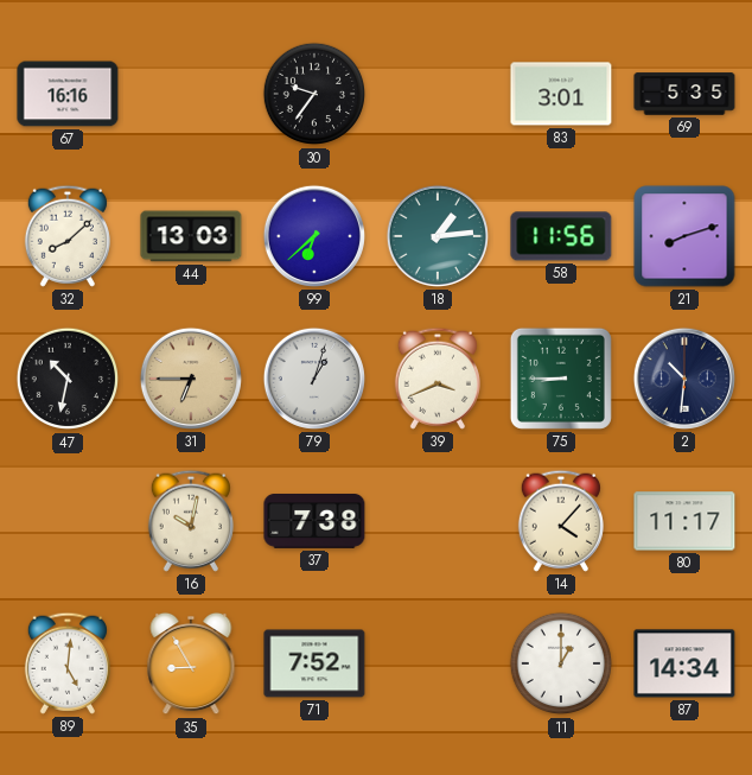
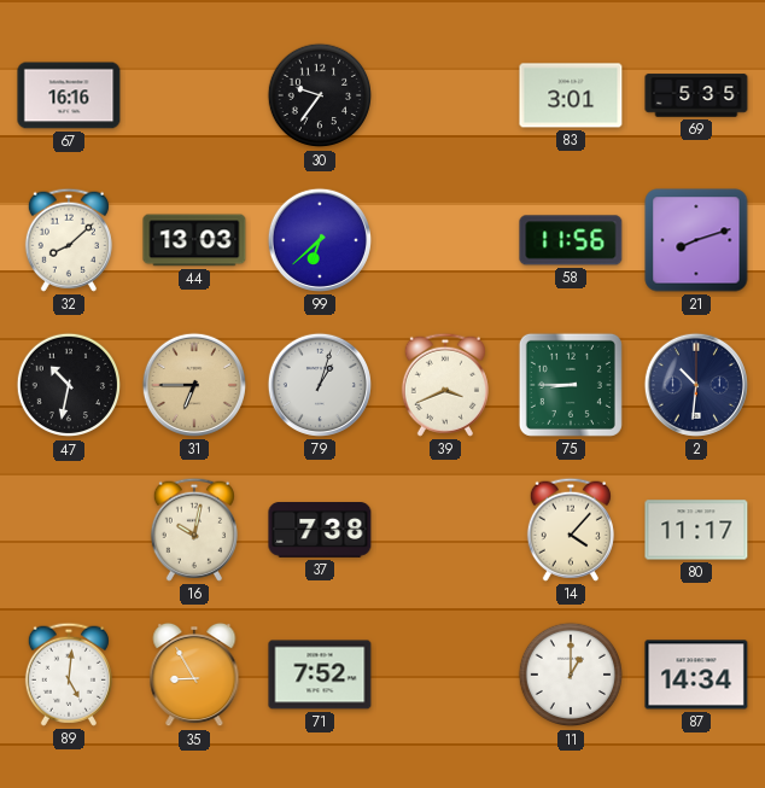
18: 1:14 -> none
